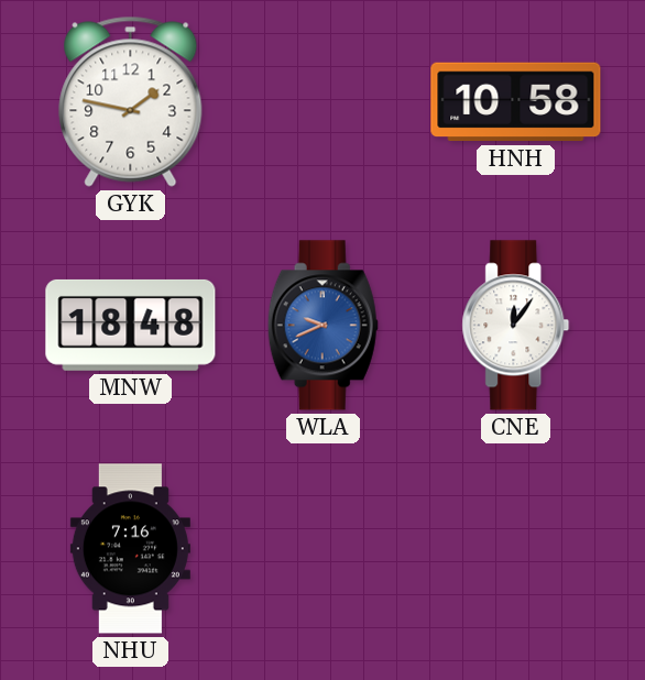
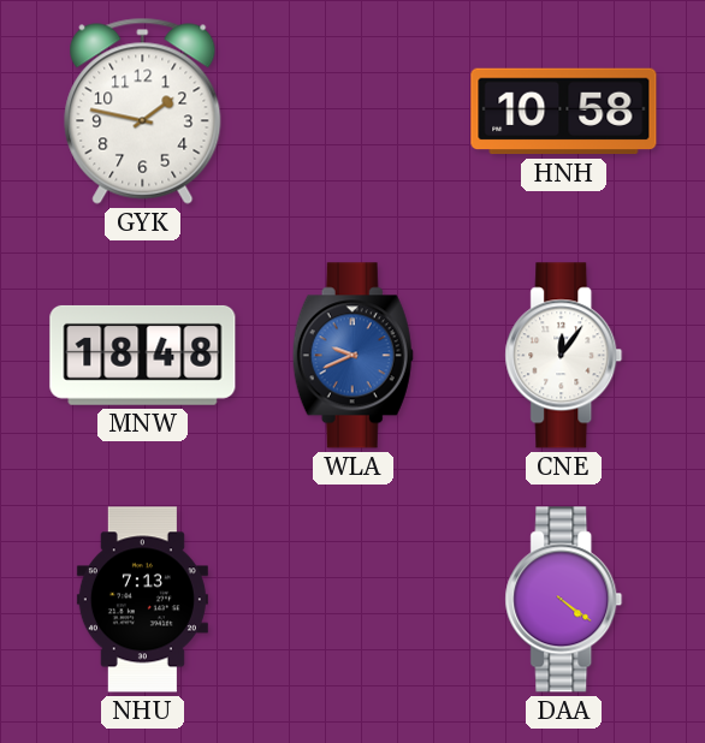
NHU: 7:16 -> 7:13
DAA: none -> 4:21
